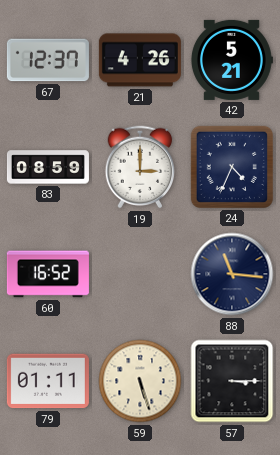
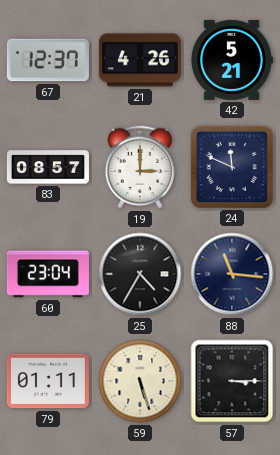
83: 08:59 -> 08:57
24: 4:34 -> 11:49
60: 16:52 -> 23:04
25: none -> 4:35
